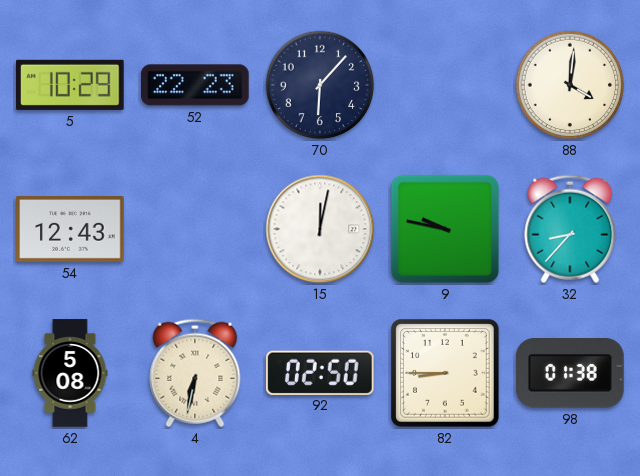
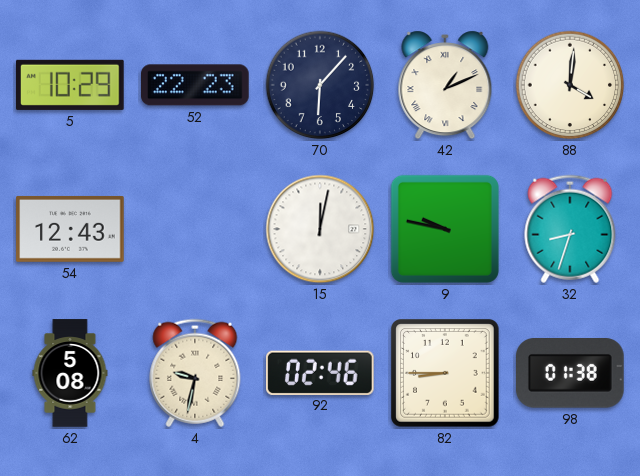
42: none -> 1:11
32: 8:37 -> 8:33
4: 6:32 -> 9:32
92: 02:50 -> 02:46
